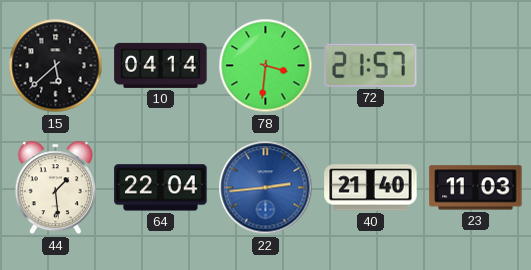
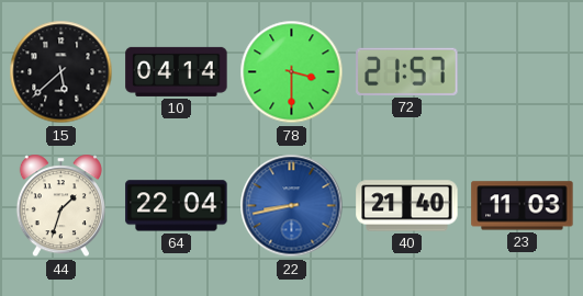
78: 3:31 -> 3:30
44: 1:29 -> 1:33
22: 2:44 -> 8:43
